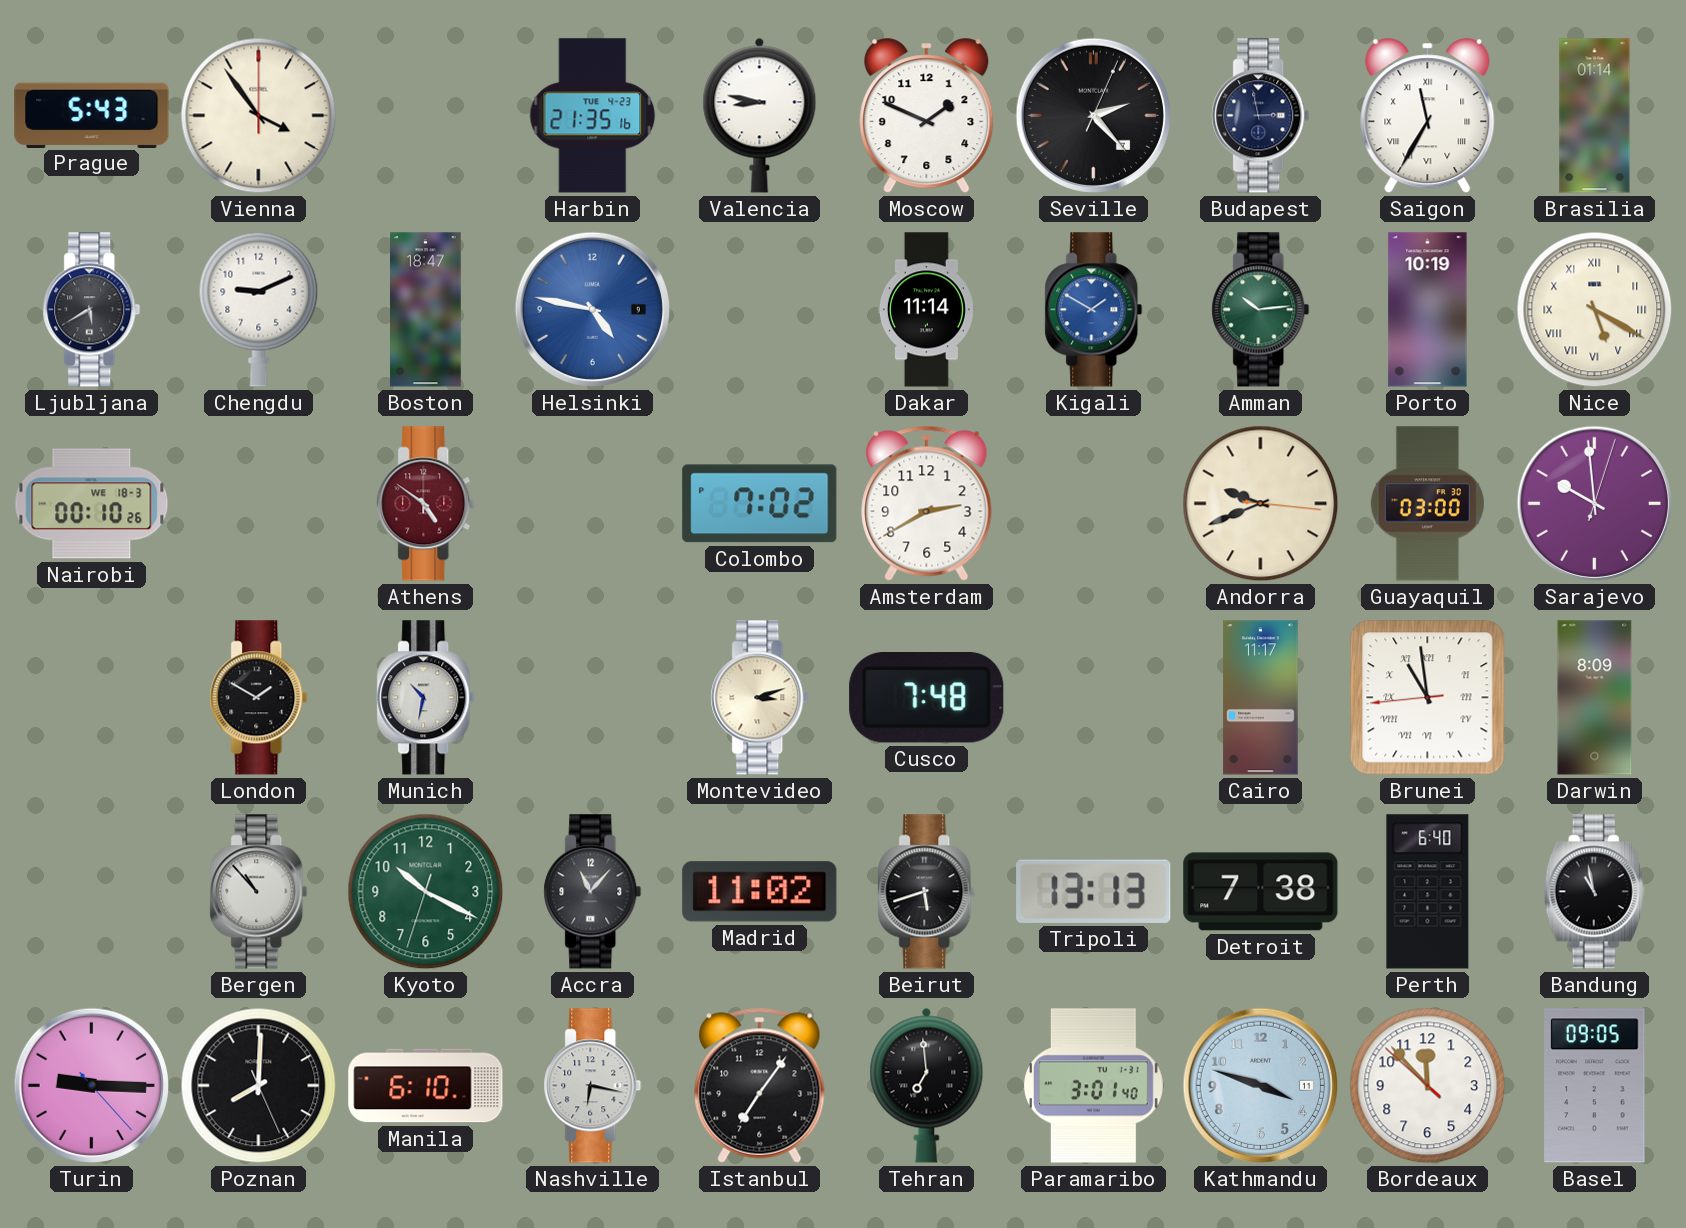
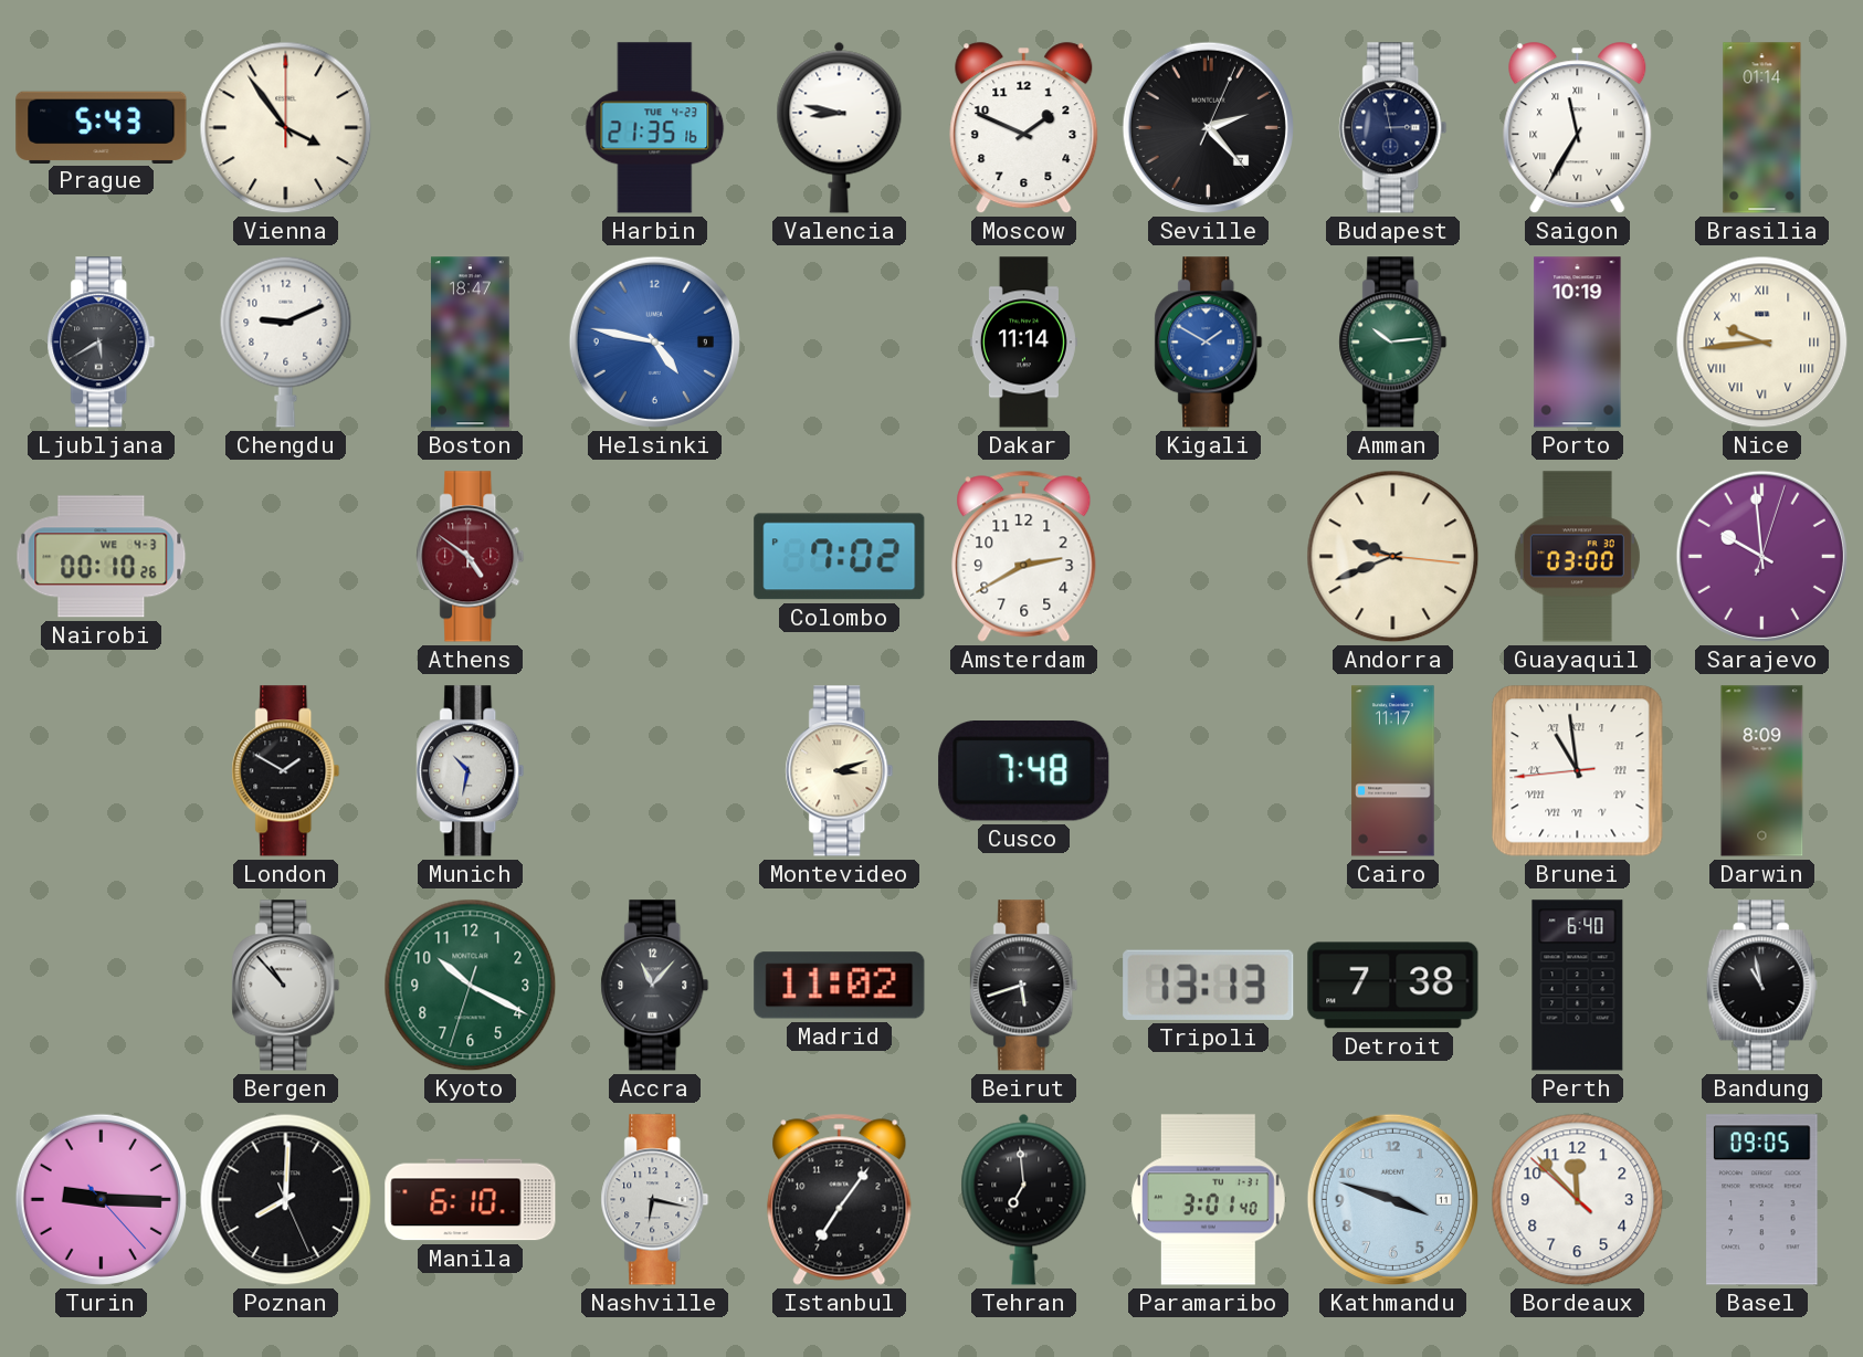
Nice: 5:20 -> 9:44
Nairobi date: WE 18-3 -> WE 4-3
